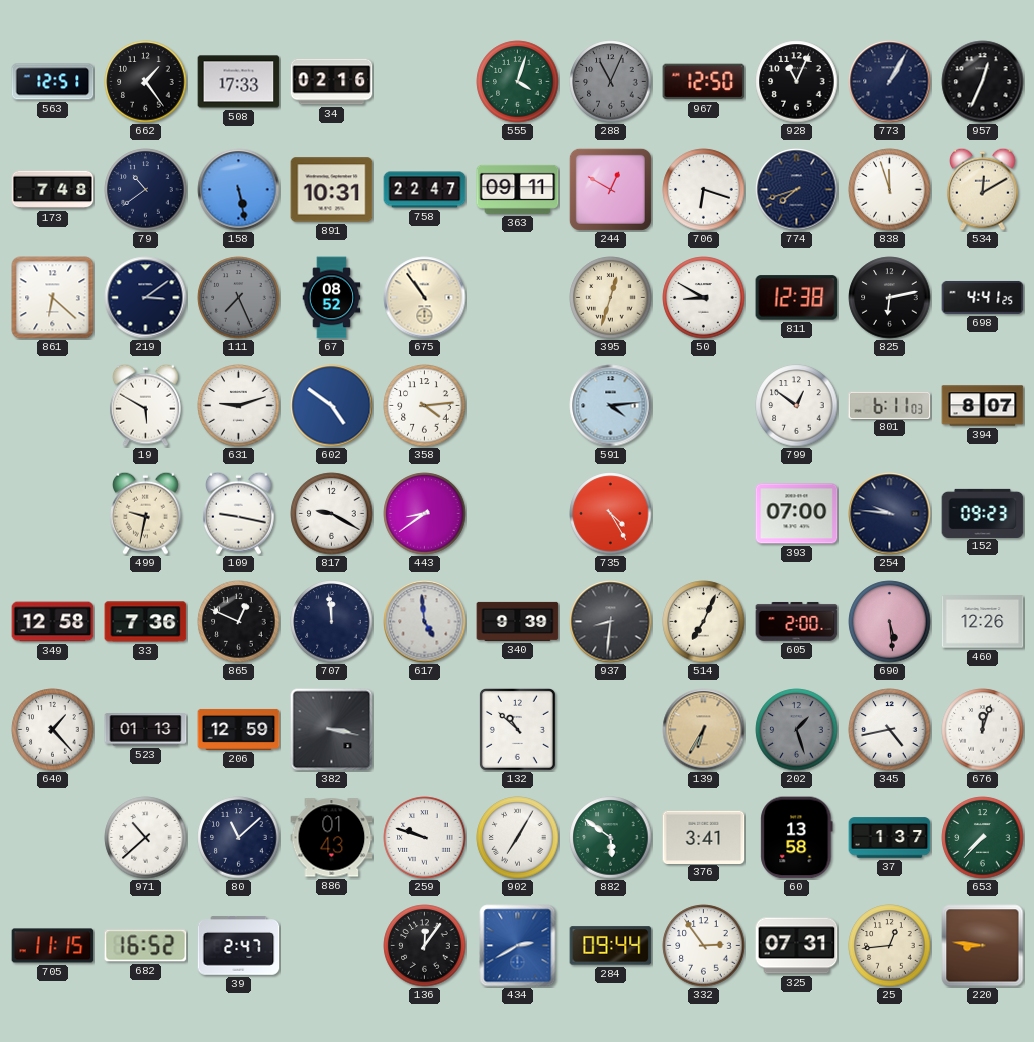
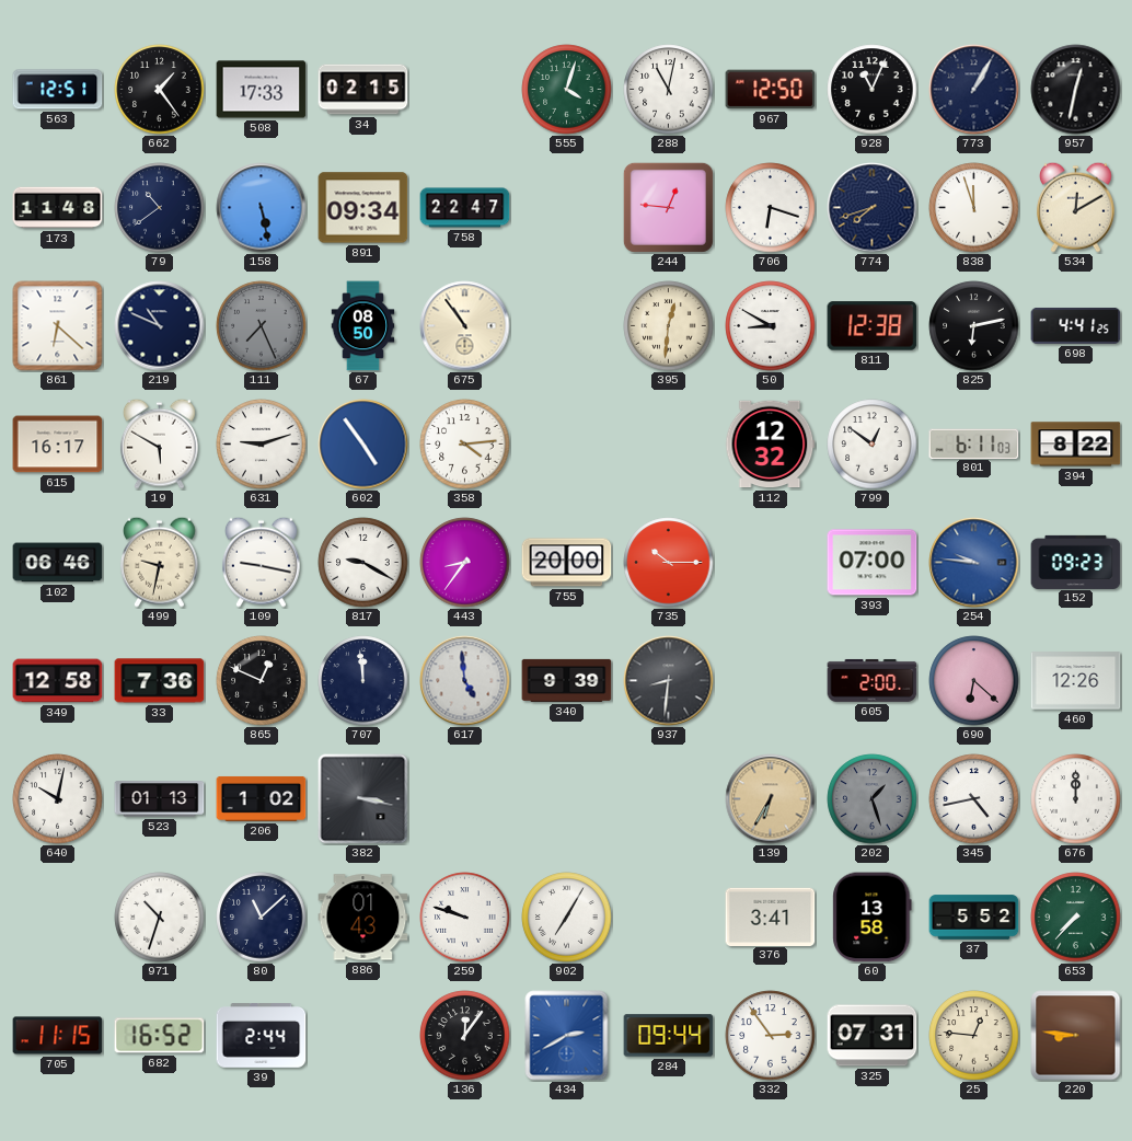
34: 02:16 -> 02:15
288: 11:04 -> 11:02
288 dial: grey -> white
957: 12:34 -> 12:32
173: 7:48 -> 11:48
891: 10:31 -> 09:34
363: 09:11 -> none
244: 12:50 -> 12:46
219: 3:09 -> 10:49
67: 08:52 -> 08:50
395: 12:33 -> 12:31
615: none -> 16:17
602: 4:51 -> 4:54
591: 4:14 -> none
112: none -> 12:32
394: 8:07 -> 8:22
102: none -> 06:46
443: 8:39 -> 8:36
755: none -> 20:00
735: 4:25 -> 10:15
254 dial: navy -> blue
514: 7:04 -> none
690: 5:29 -> 6:22
640: 1:23 -> 10:02
206: 12:59 -> 1:02
132: 10:52 -> none
676: 12:03 -> 12:00
971: 10:38 -> 10:33
882: 5:51 -> none
37: 1:37 -> 5:52
39: 2:47 -> 2:44
25: 12:44 -> 12:46
